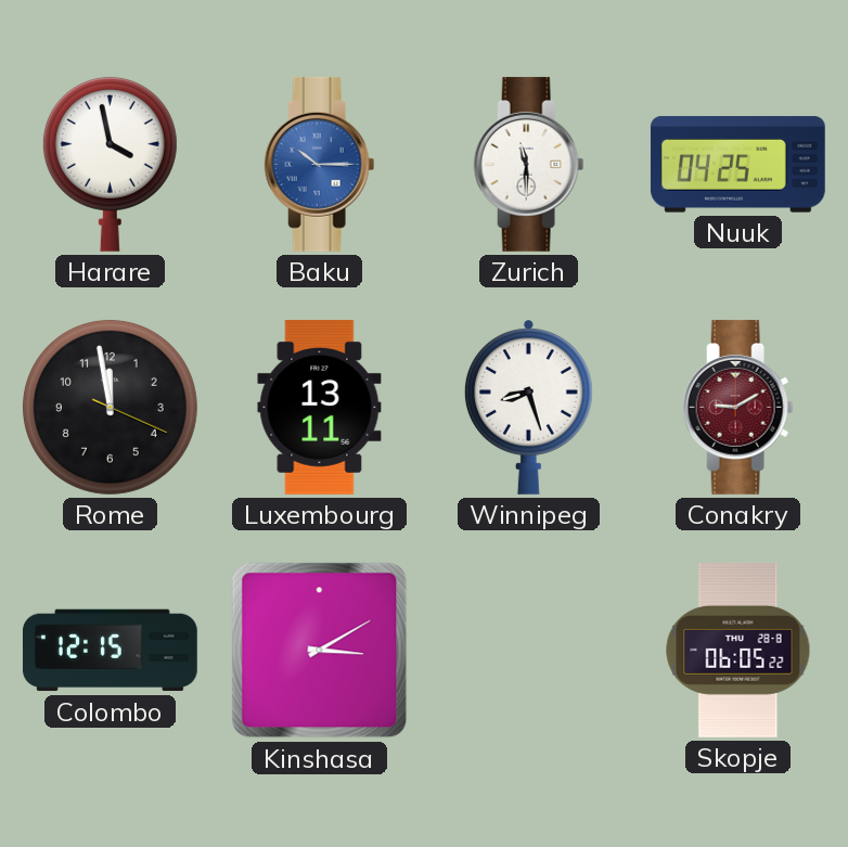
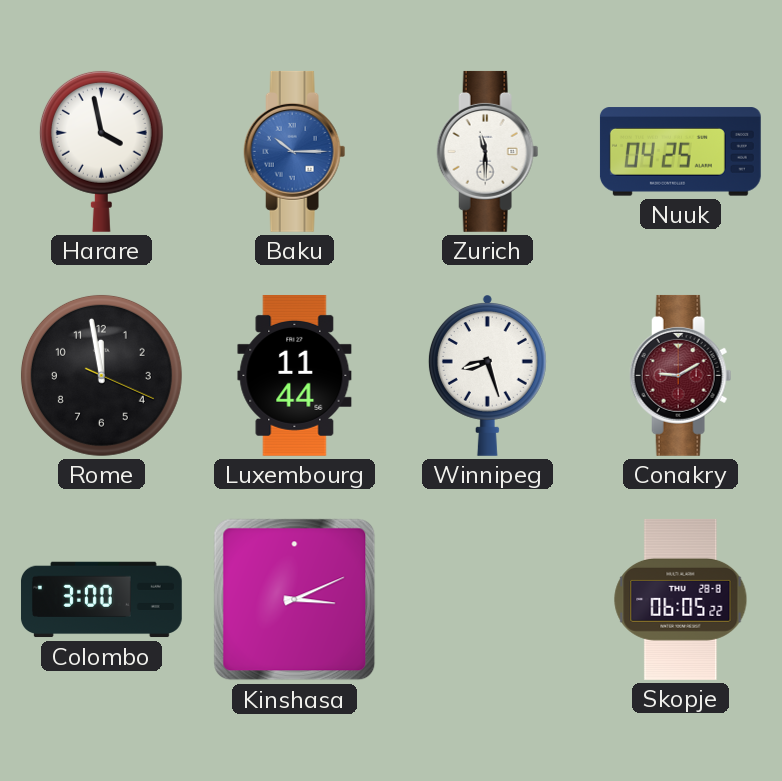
Luxembourg: 13:11 -> 11:44
Colombo: 12:15 -> 3:00
Kinshasa: 3:10 -> 3:11
